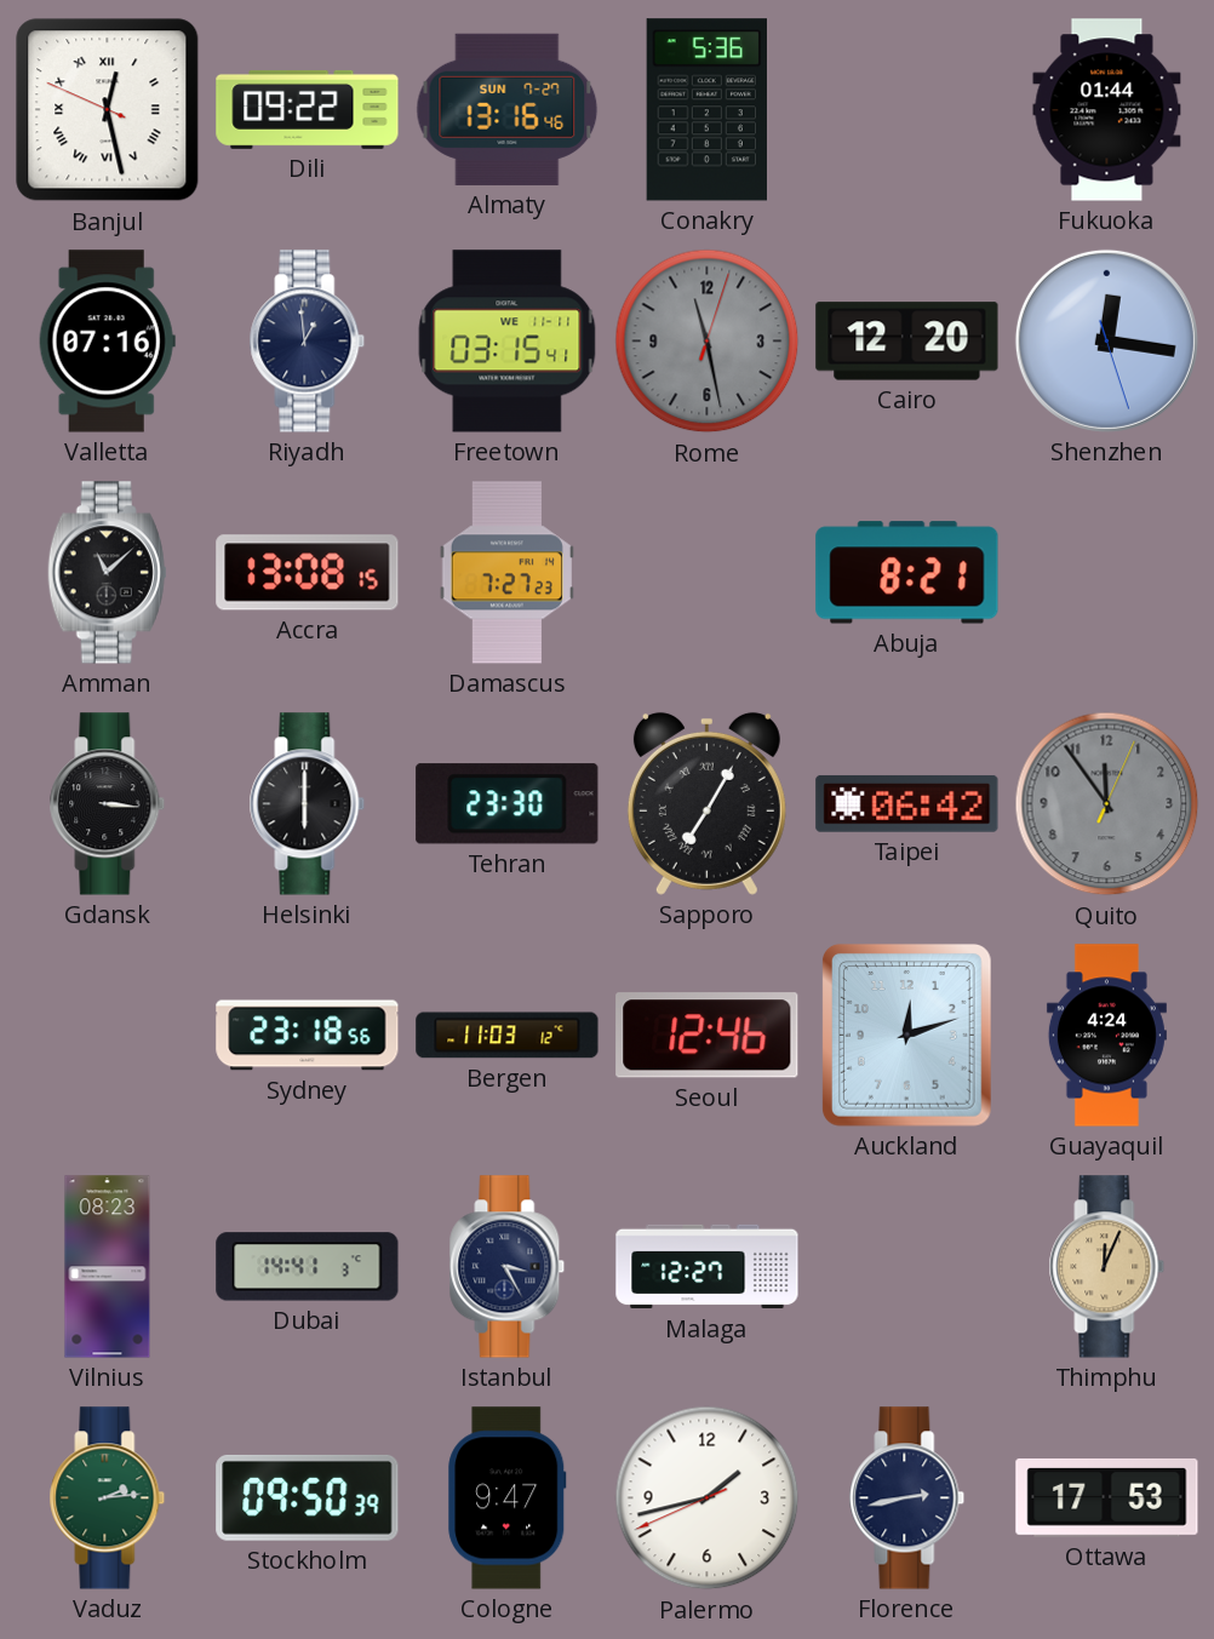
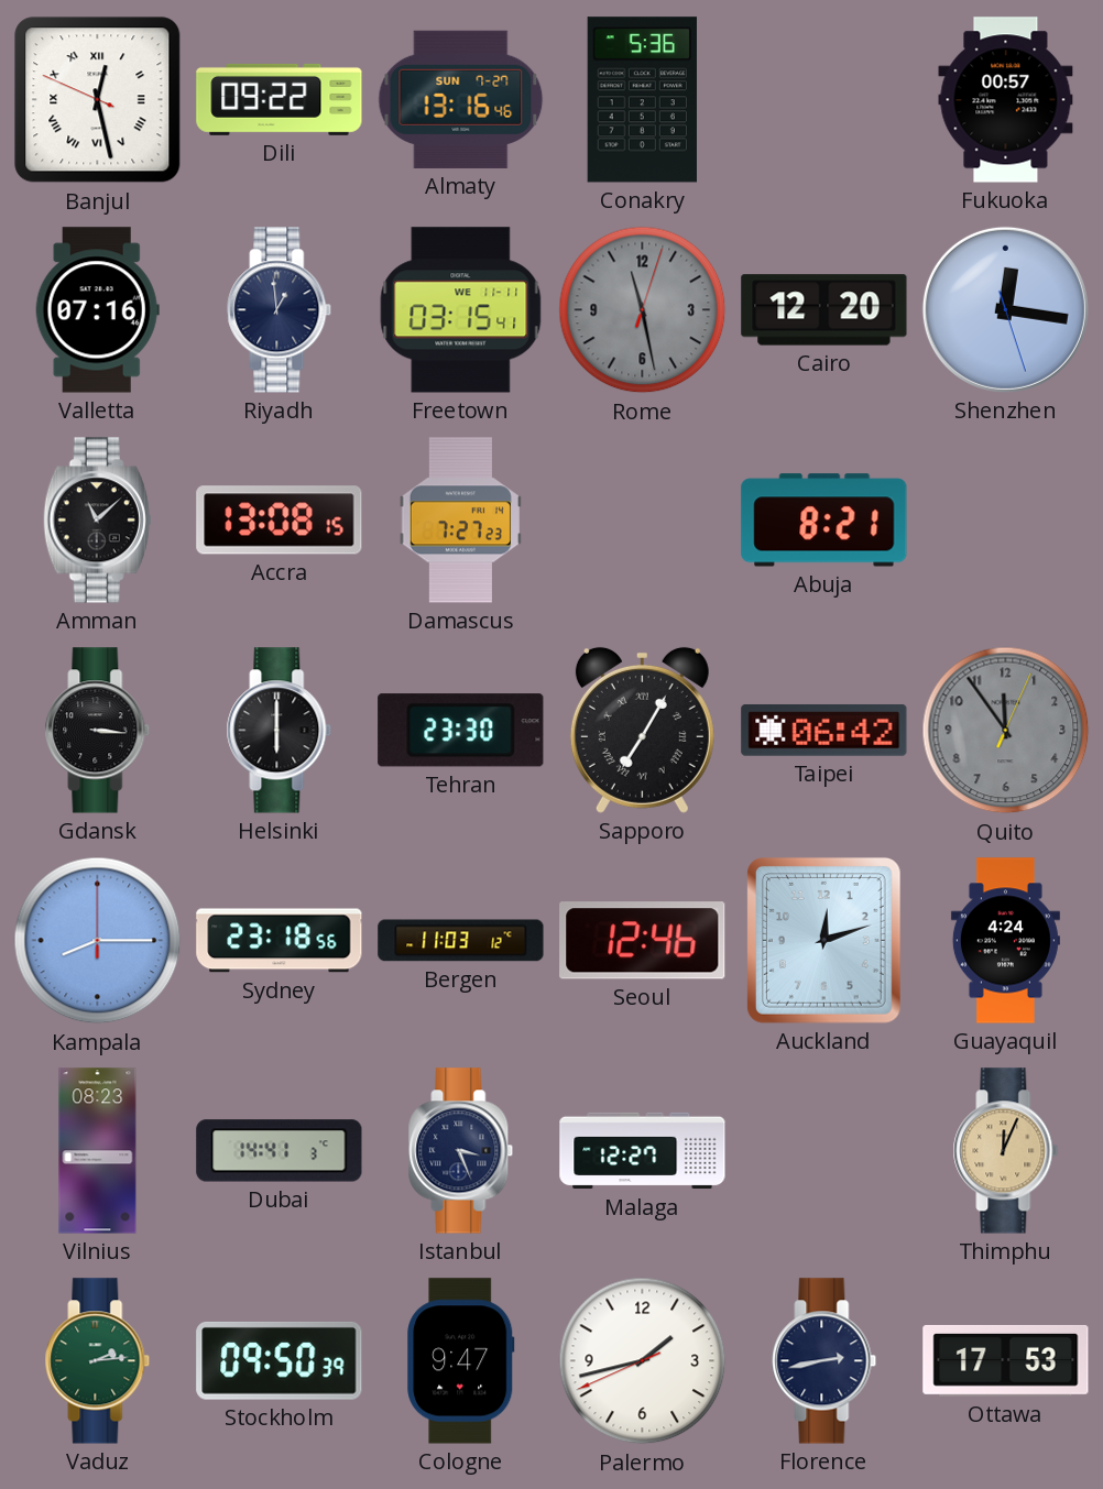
Fukuoka: 01:44 -> 00:57
Kampala: none -> 8:15
Istanbul: 3:25 -> 3:26
